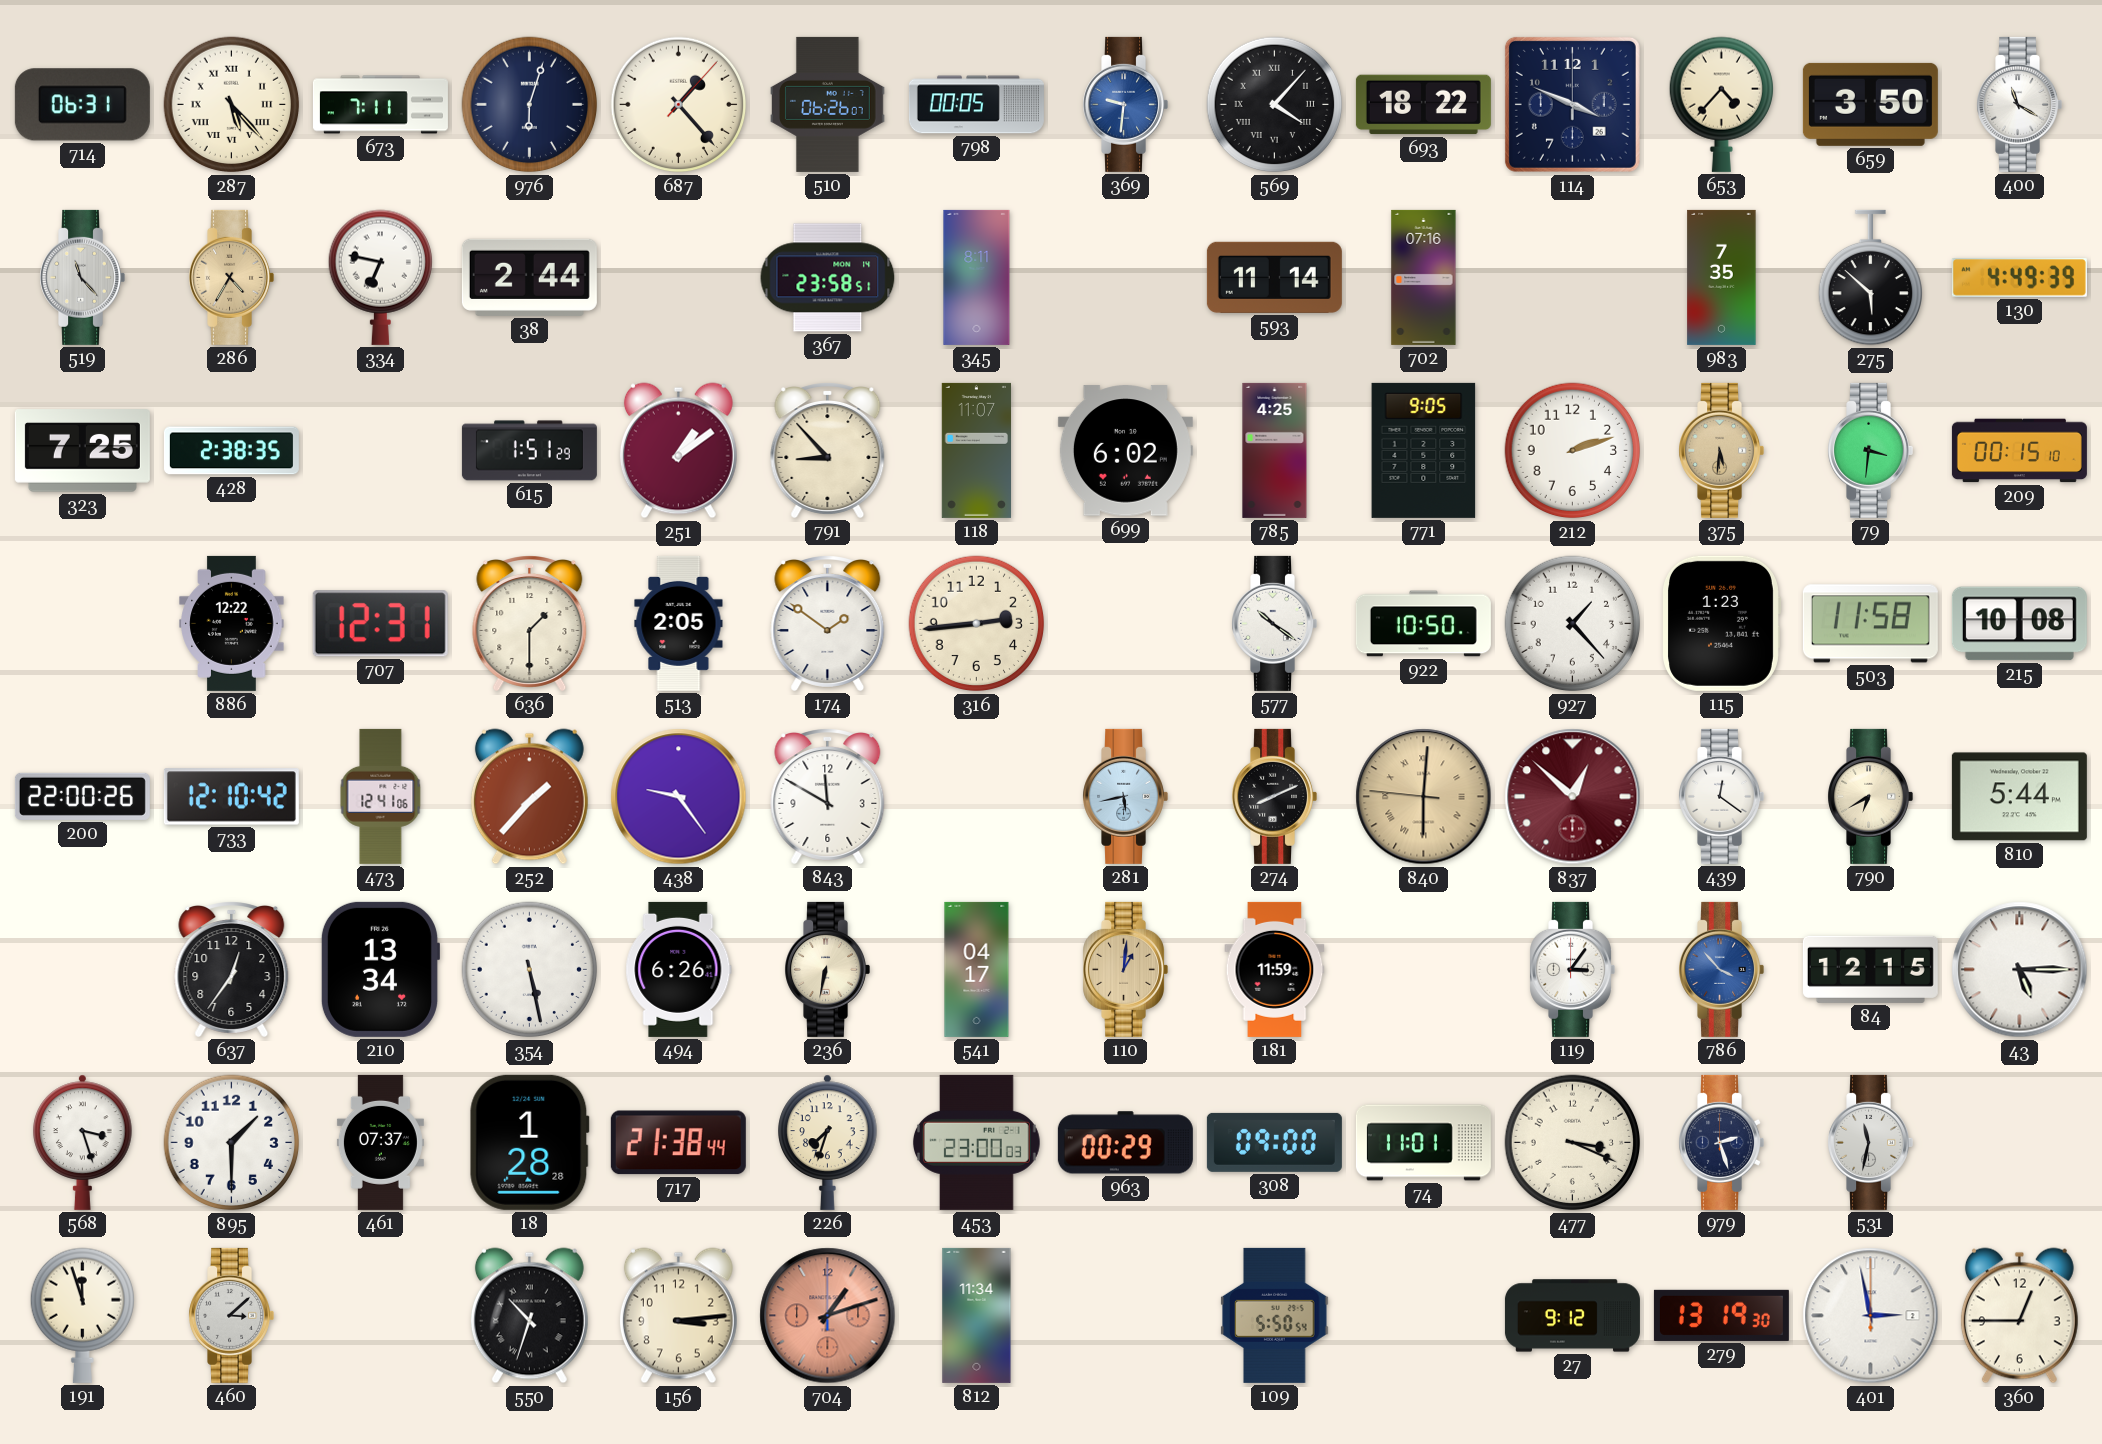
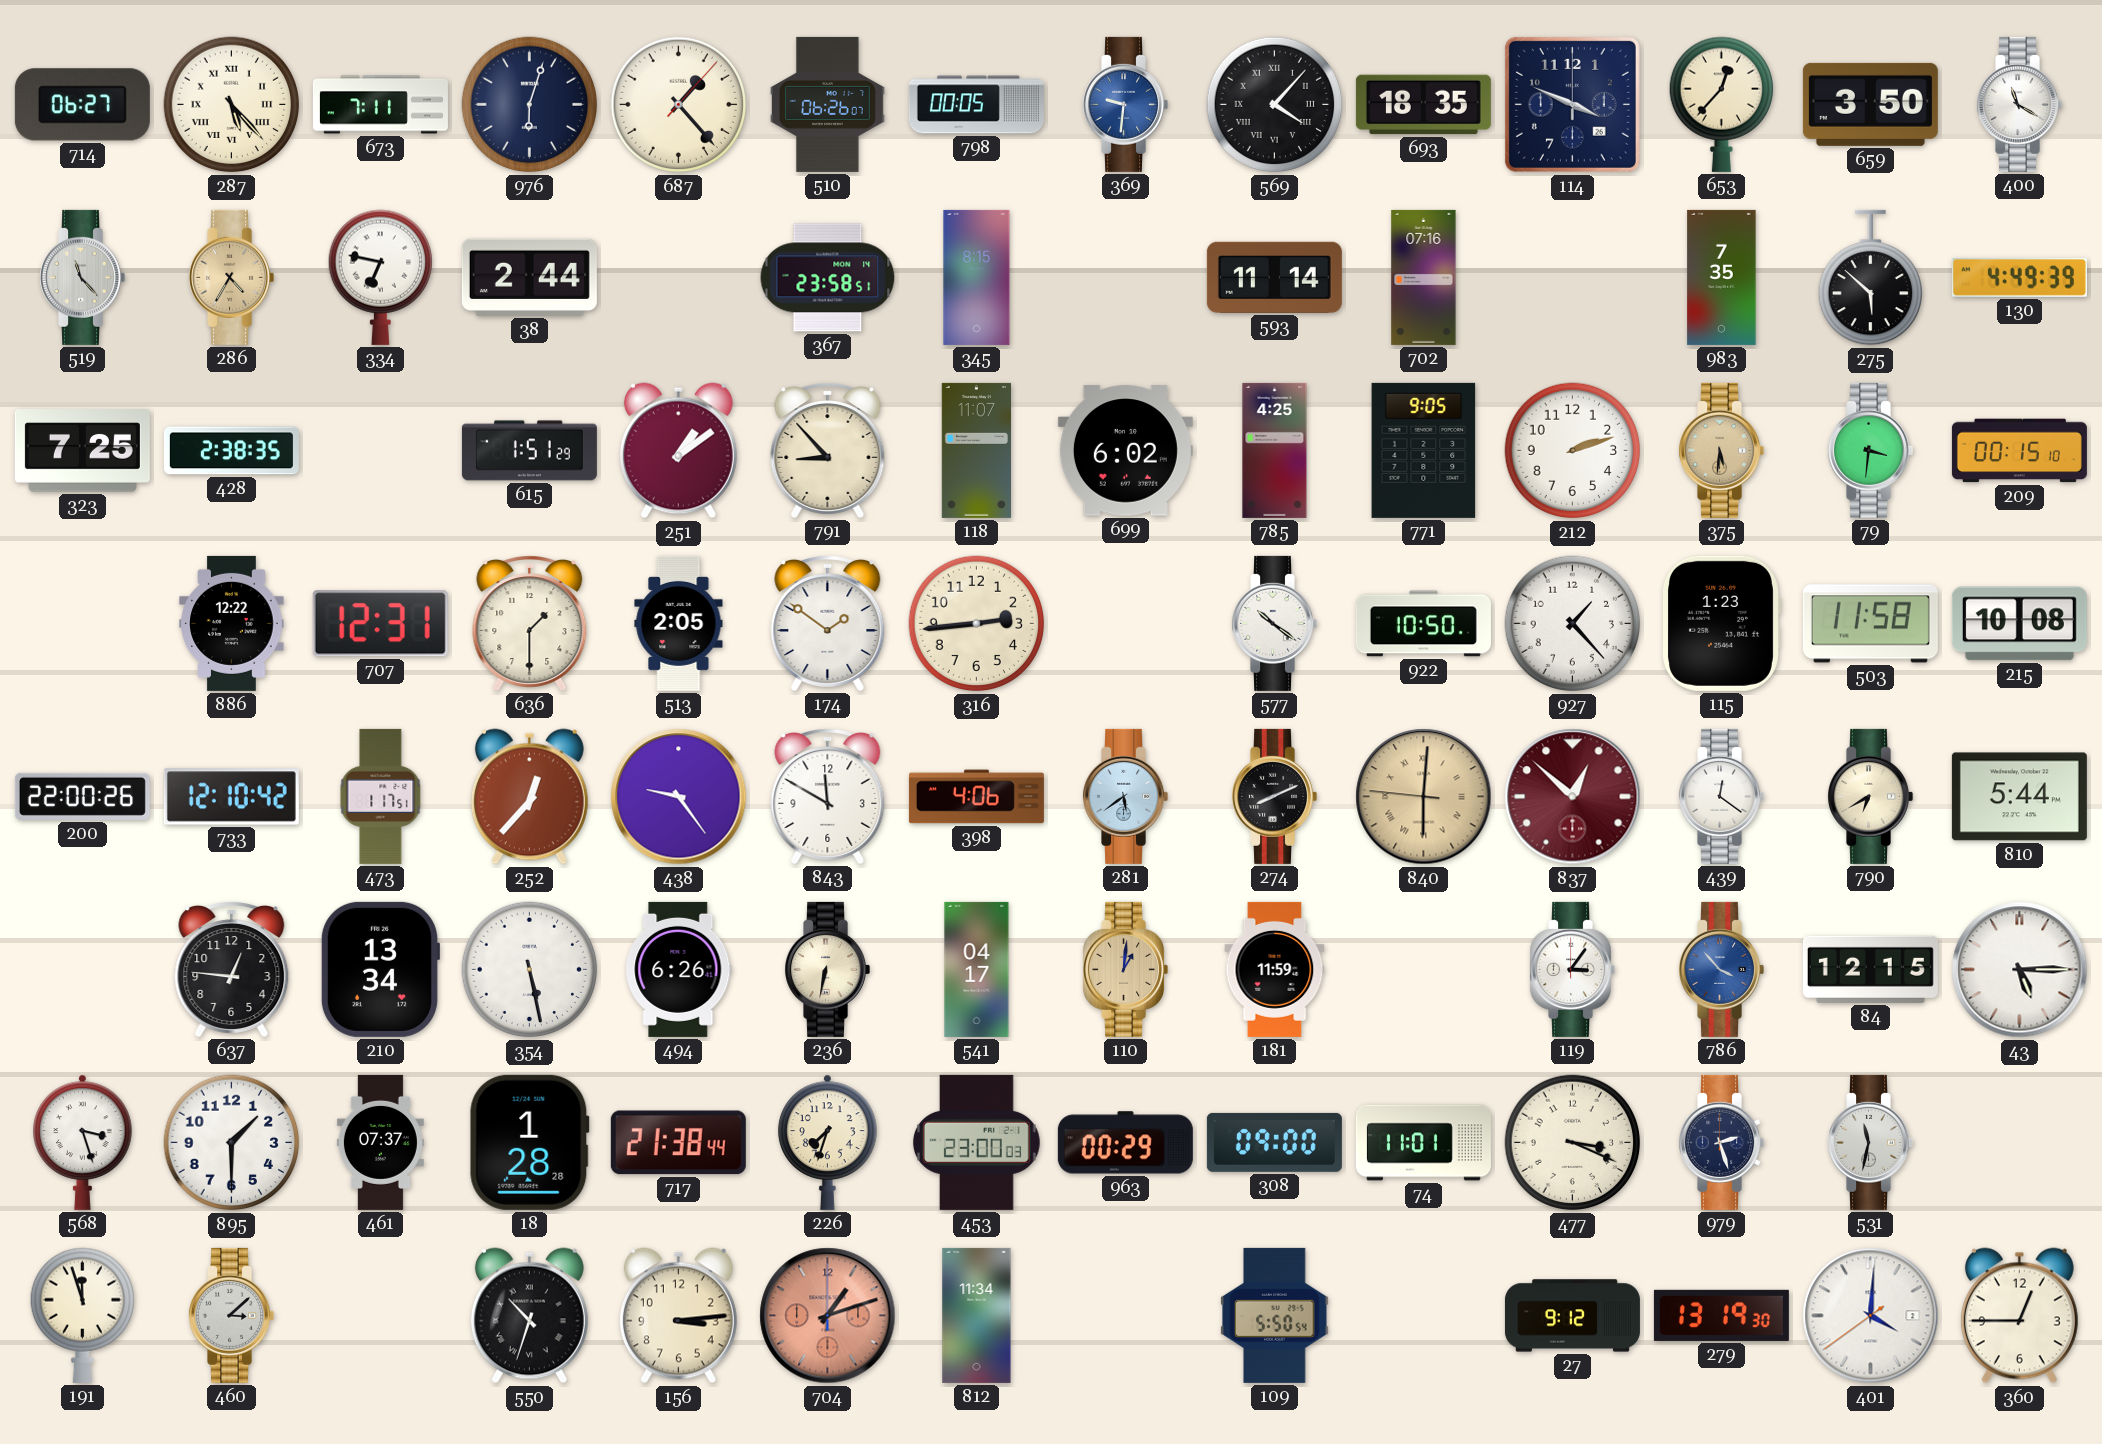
714: 06:31 -> 06:27
693: 18:22 -> 18:35
653: 4:37 -> 12:37
345: 8:11 -> 8:15
473: 12:41 -> 1:17
252: 1:37 -> 12:37
398: none -> 4:06
281: 5:43 -> 5:39
637: 12:36 -> 12:46
401: 2:58 -> 4:00
